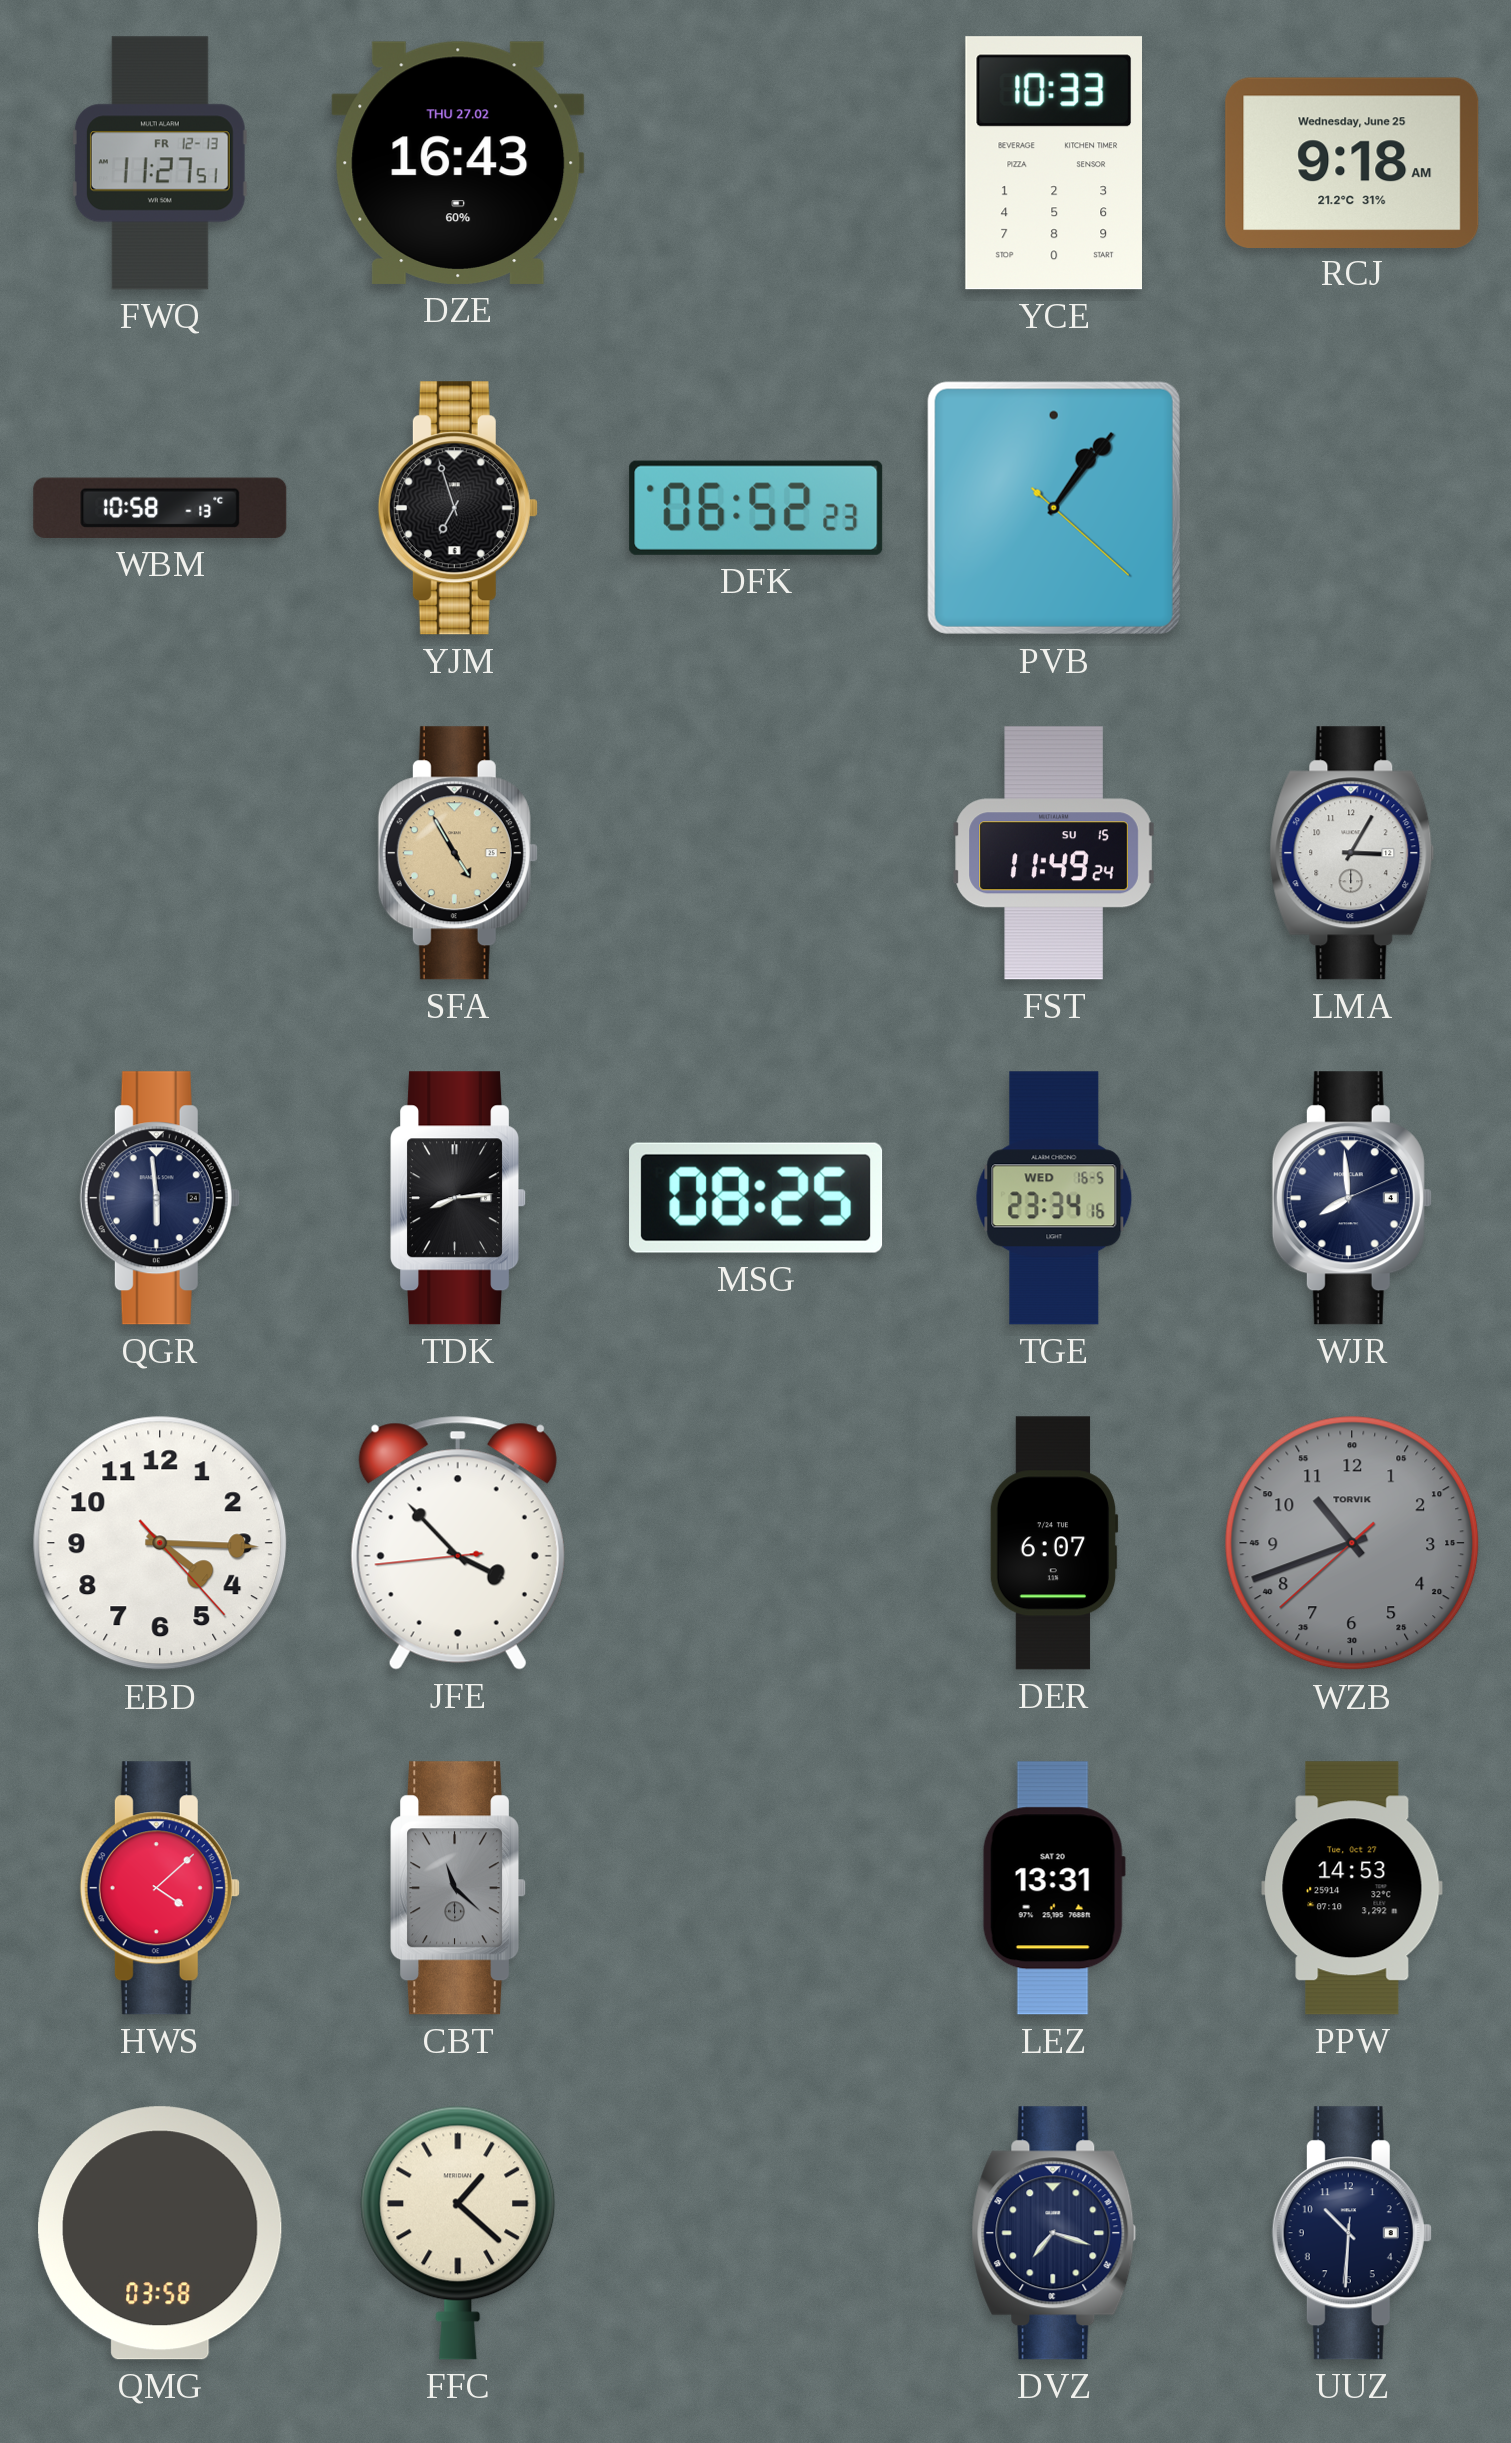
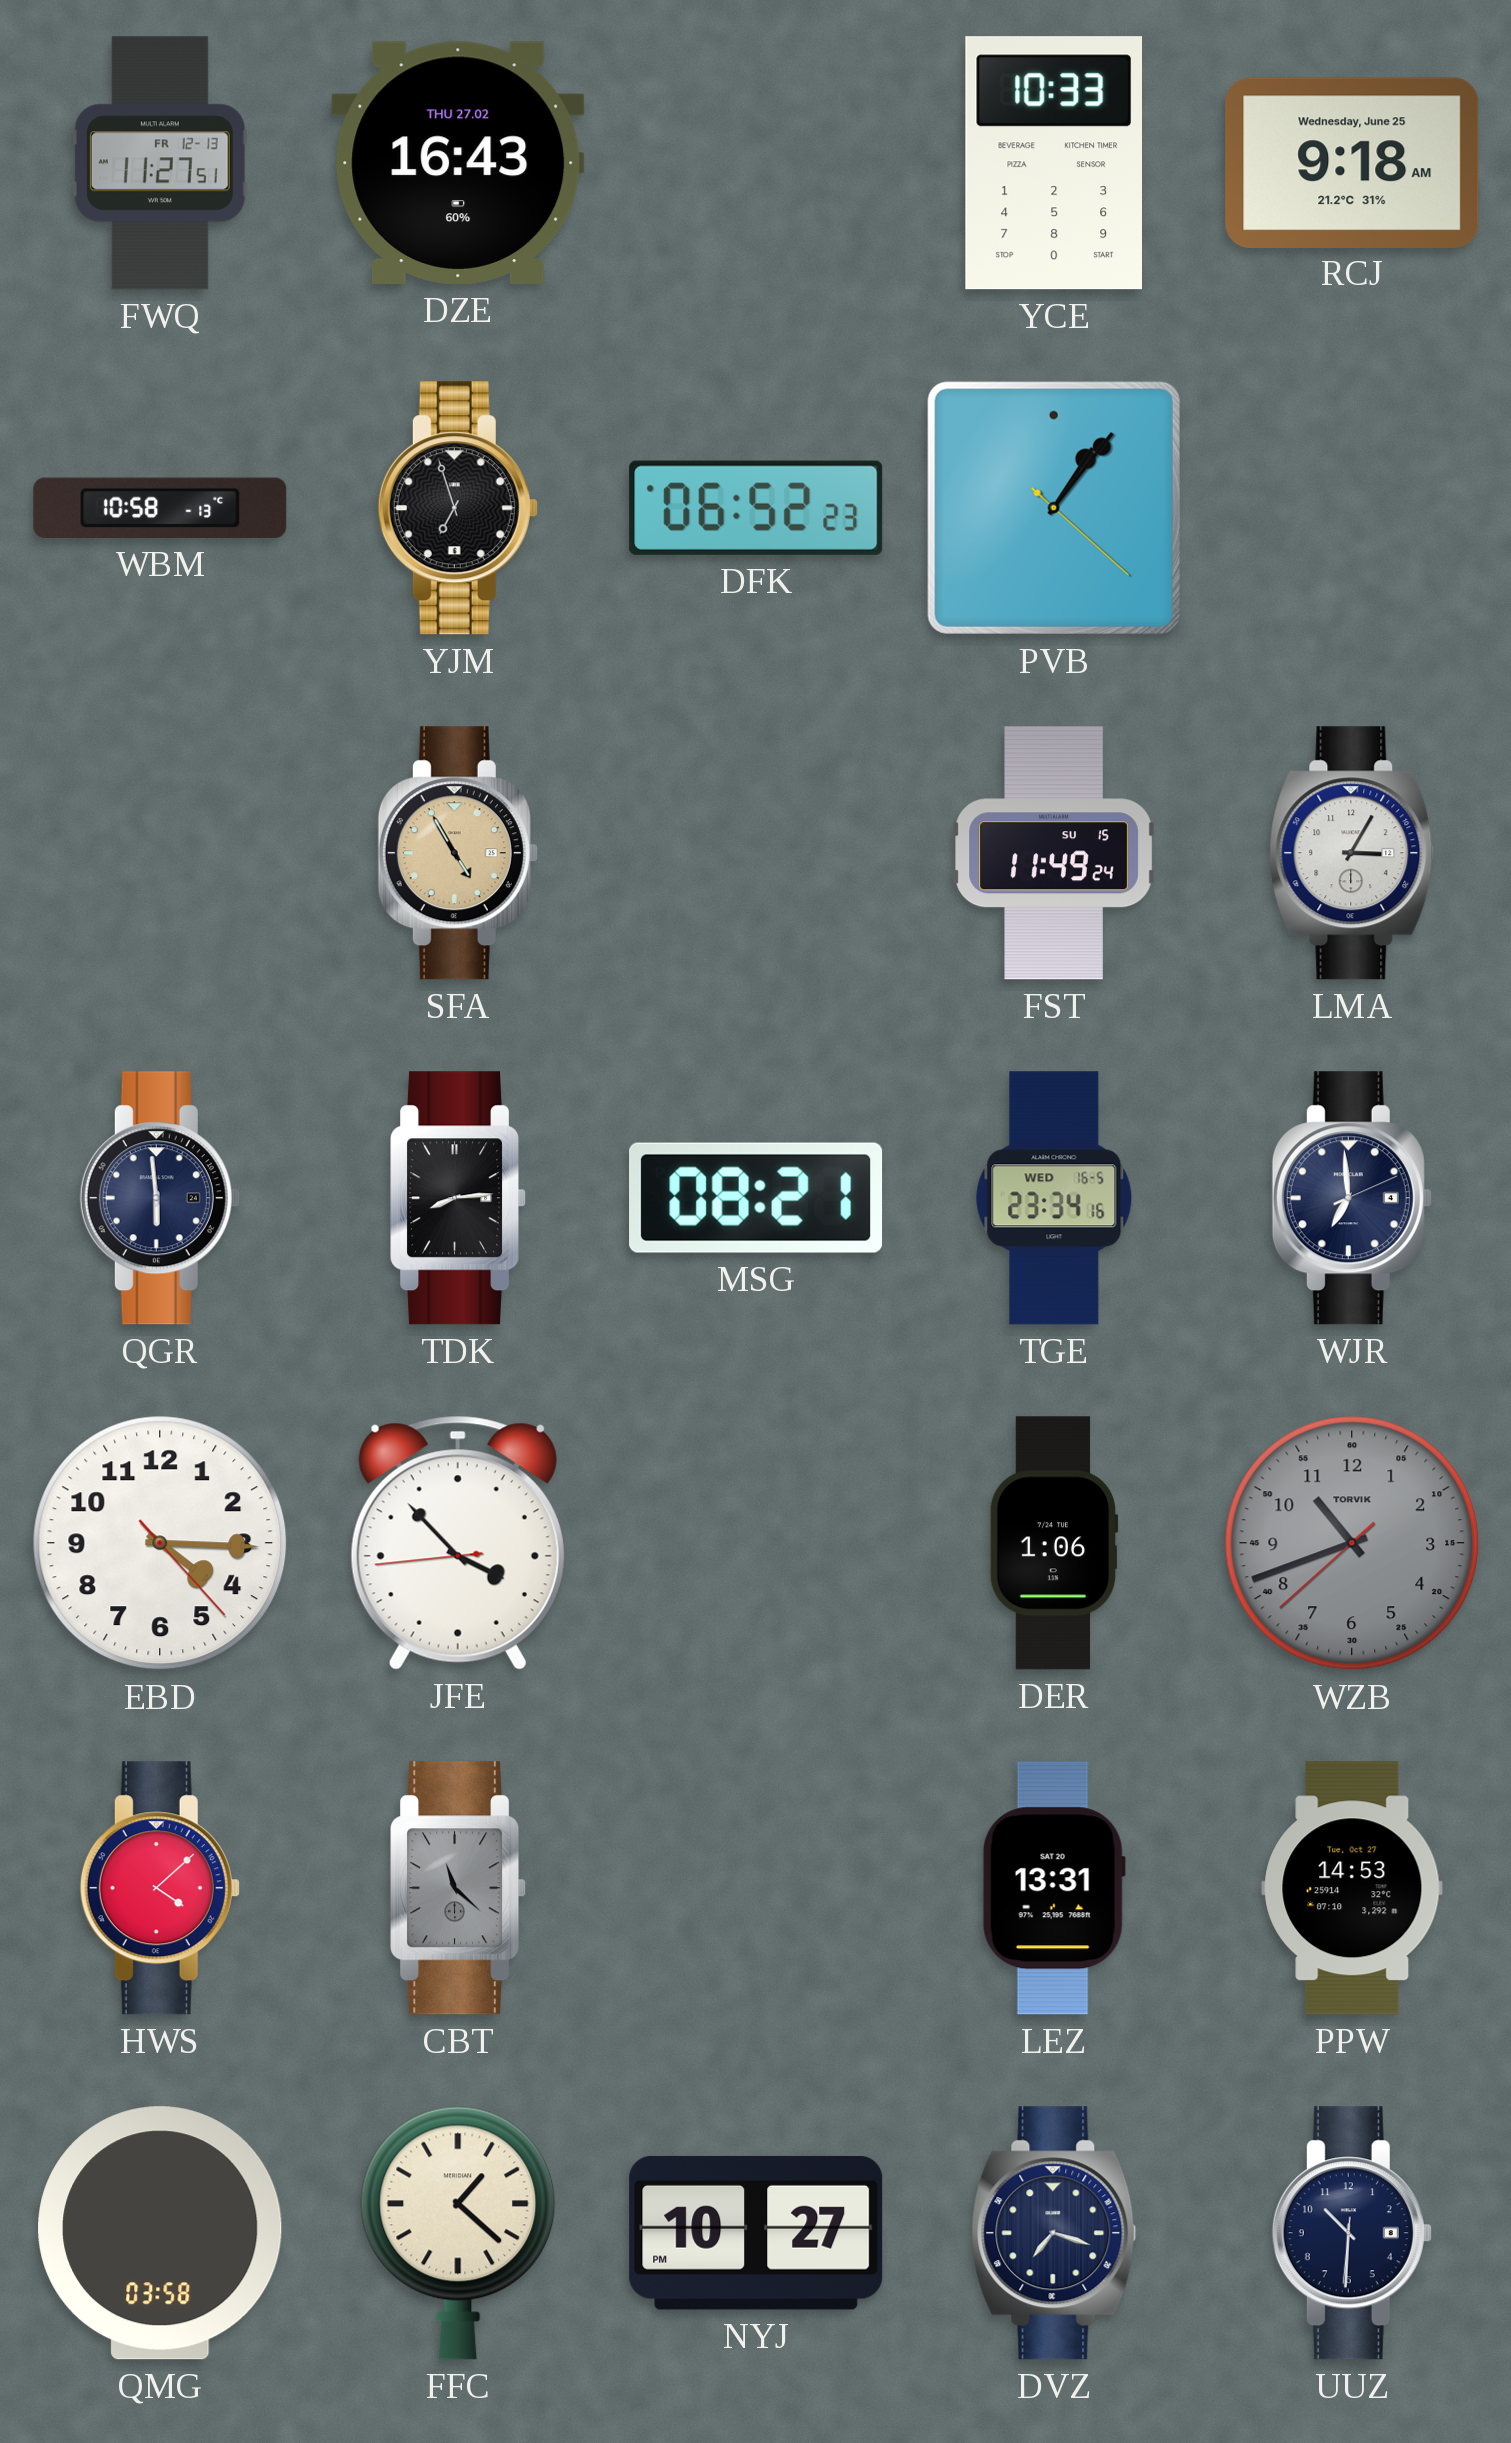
MSG: 08:25 -> 08:21
WJR: 7:59 -> 6:59
DER: 6:07 -> 1:06
NYJ: none -> 10:27
